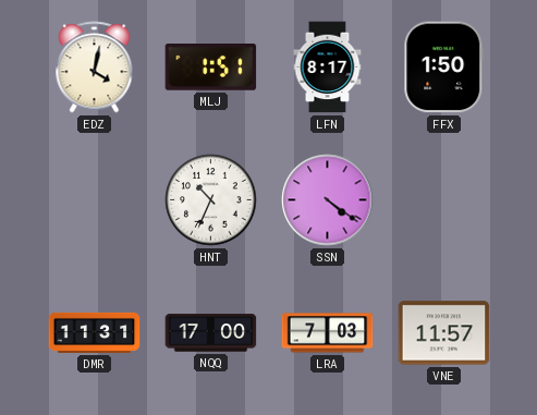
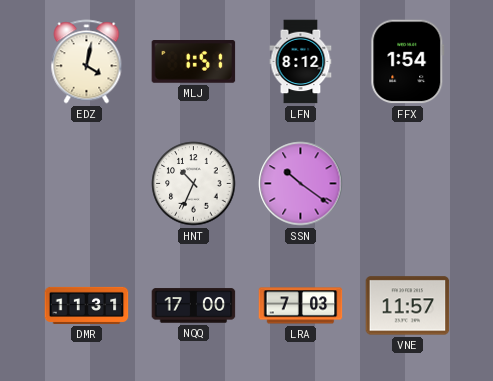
LFN: 8:17 -> 8:12
FFX: 1:50 -> 1:54
SSN: 4:21 -> 10:21
